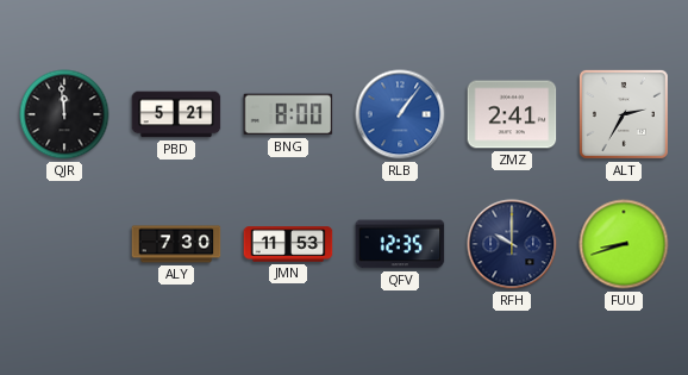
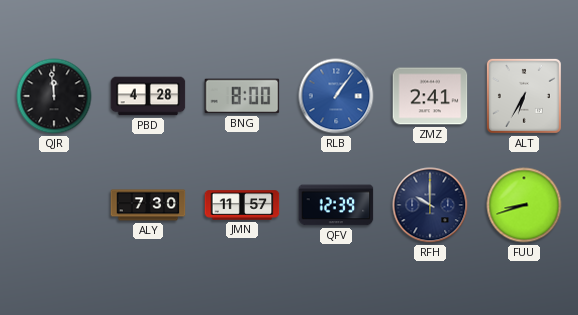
PBD: 5:21 -> 4:28
ALT: 2:35 -> 6:35
JMN: 11:53 -> 11:57
QFV: 12:35 -> 12:39
